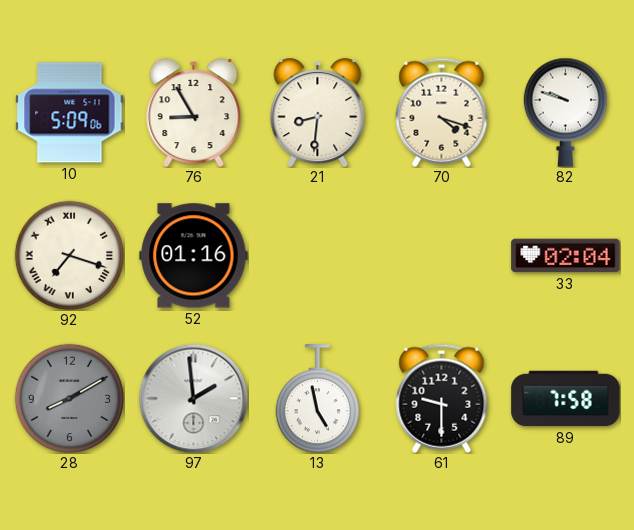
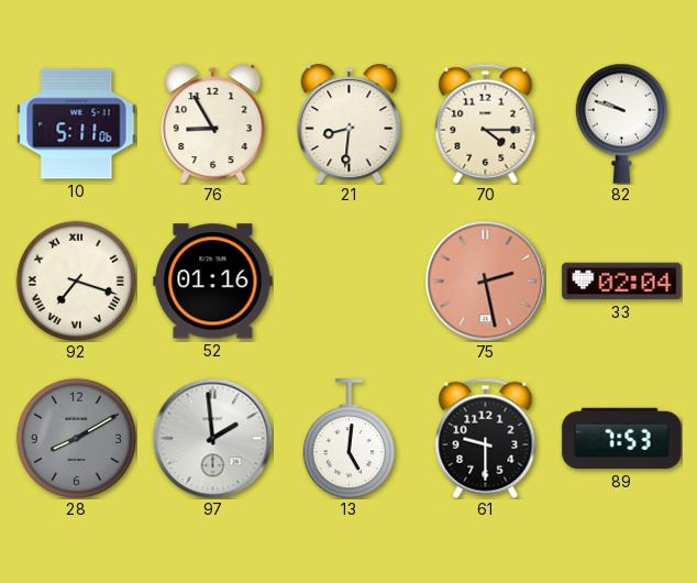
10: 5:09 -> 5:11
70: 4:18 -> 4:15
75: none -> 2:28
13: 4:58 -> 5:01
89: 7:58 -> 7:53
